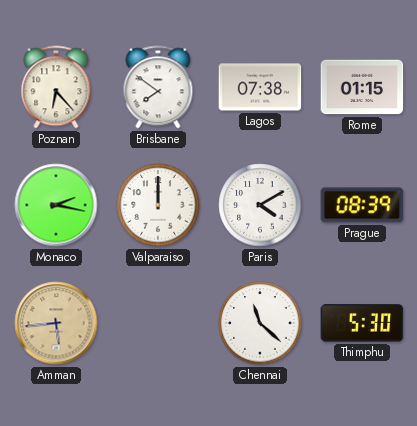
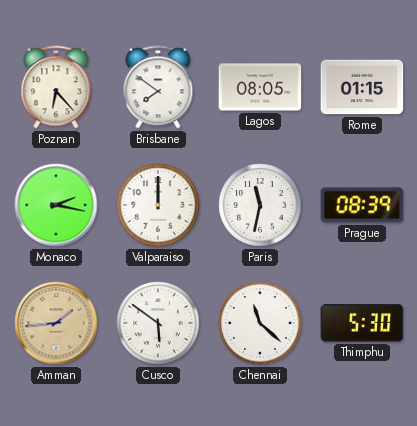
Lagos: 07:38 -> 08:05
Paris: 4:10 -> 11:32
Amman: 5:44 -> 1:44
Cusco: none -> 5:51
